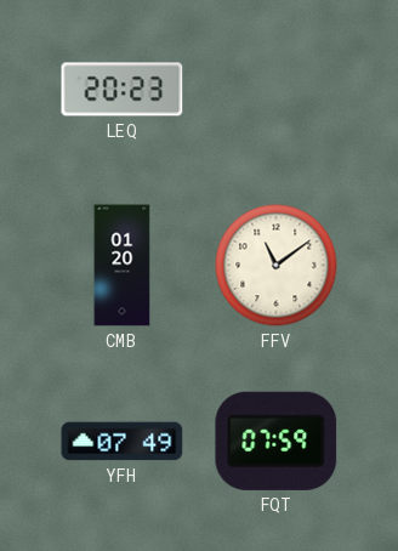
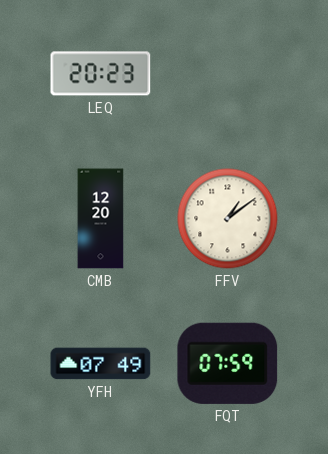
CMB: 01:20 -> 12:20
FFV: 11:09 -> 1:09
